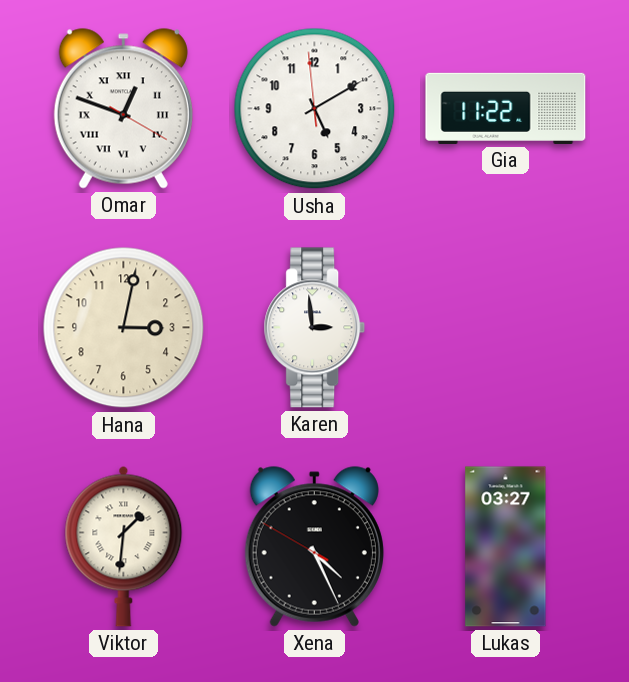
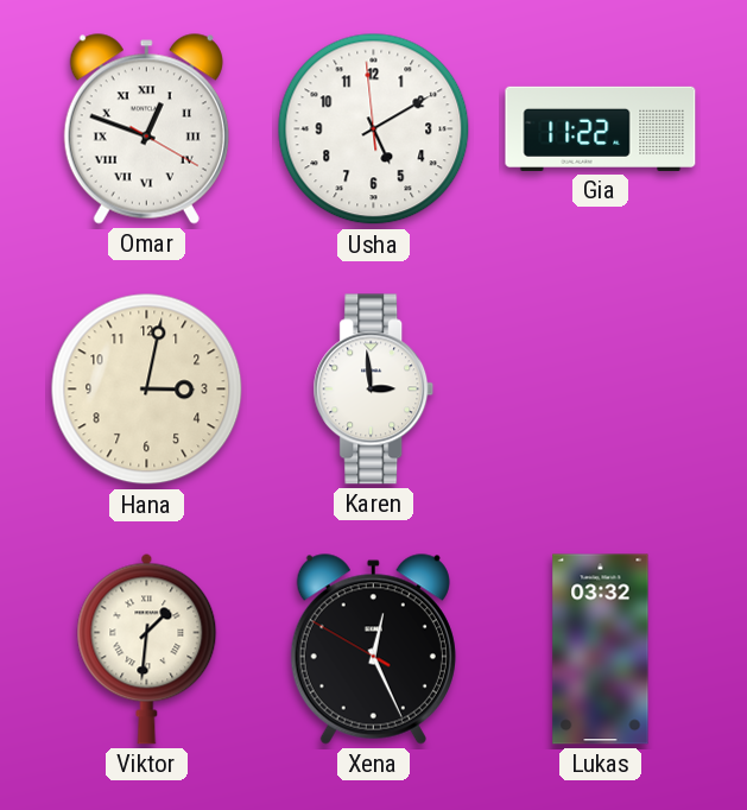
Xena: 4:25 -> 12:25
Lukas: 03:27 -> 03:32
